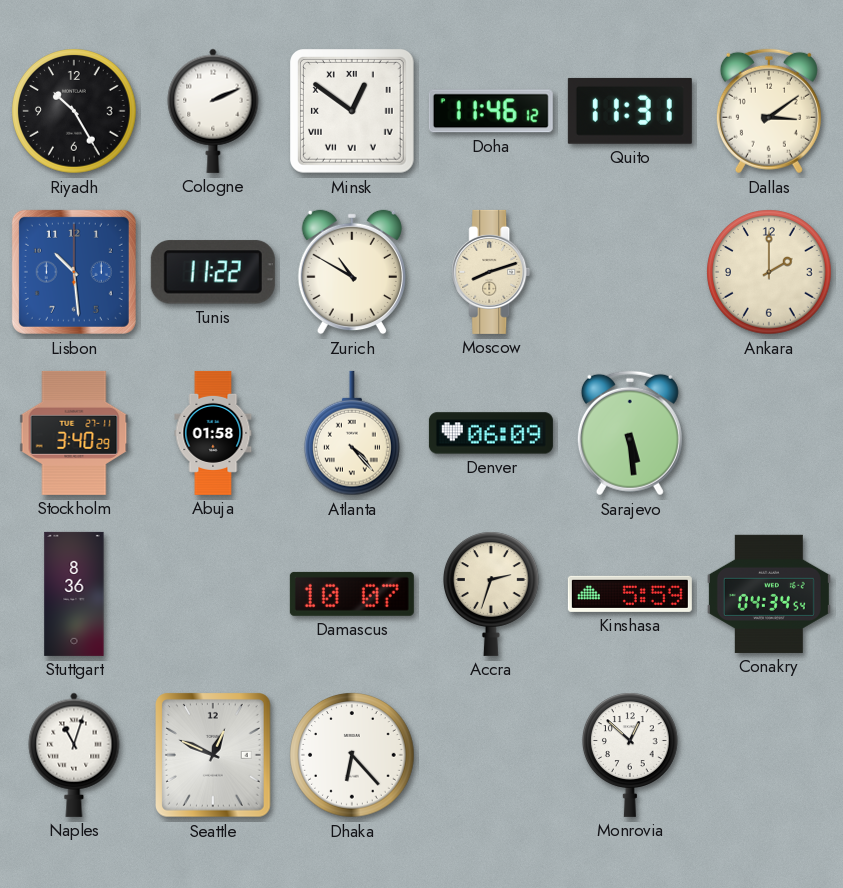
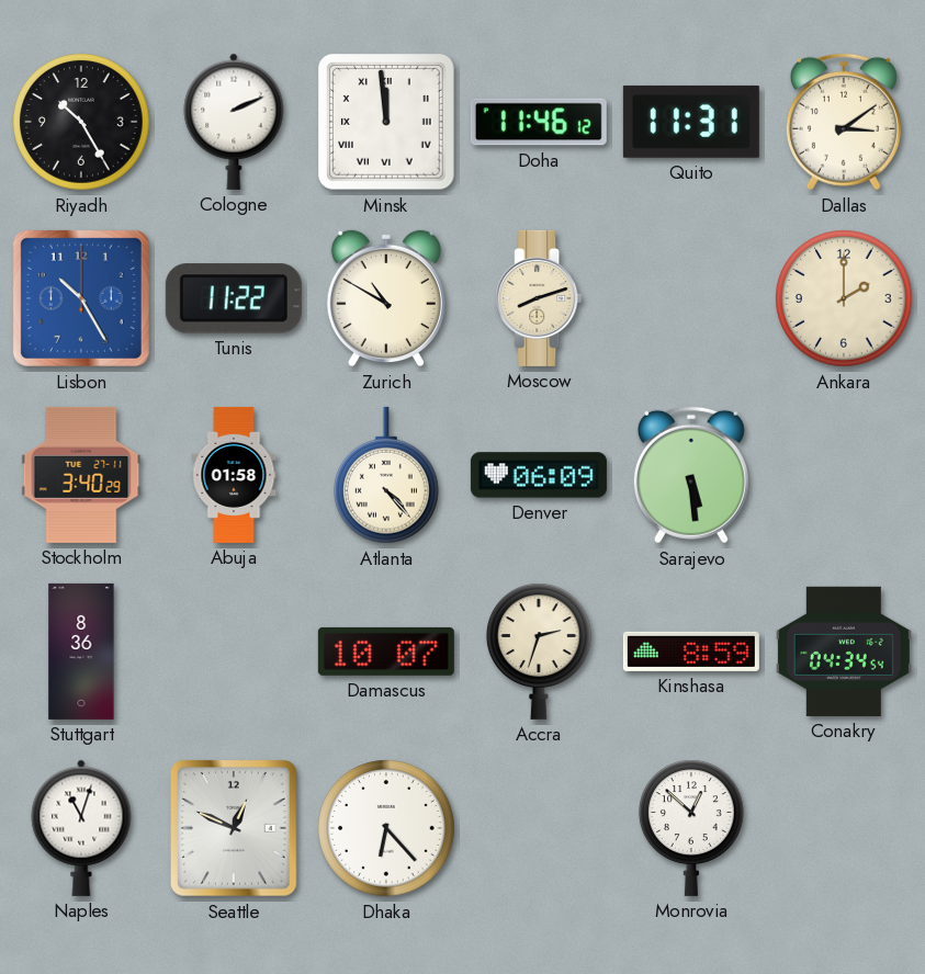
Minsk: 12:51 -> 11:59
Lisbon: 10:29 -> 10:25
Kinshasa: 5:59 -> 8:59
